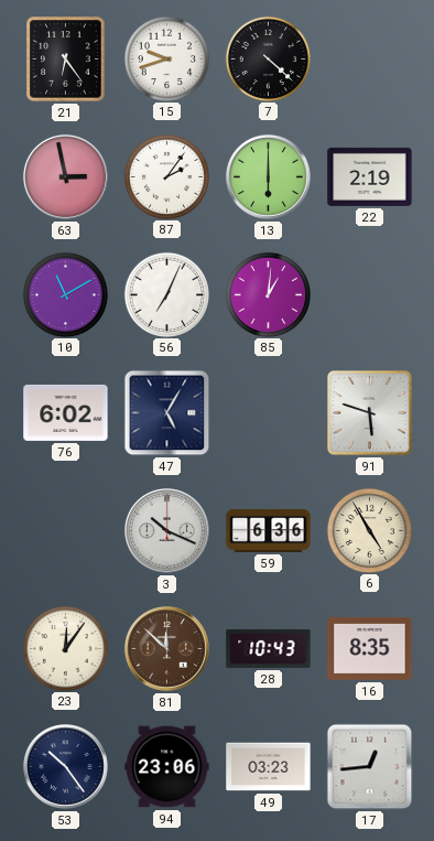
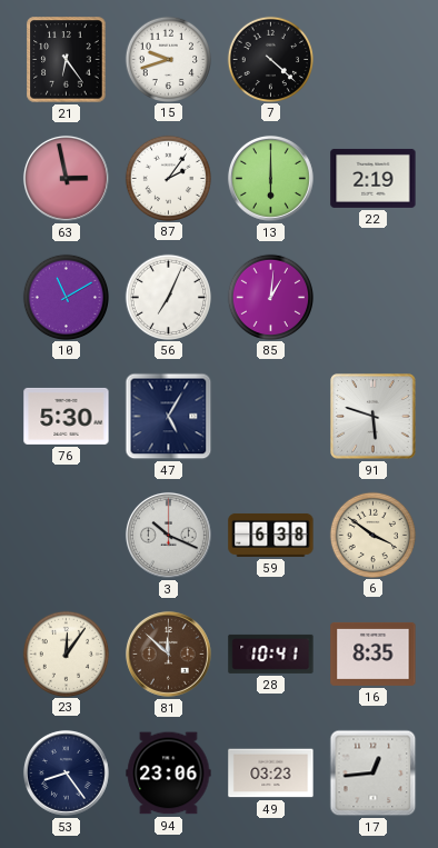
76: 6:02 -> 5:30
59: 6:36 -> 6:38
6: 4:55 -> 3:51
28: 10:43 -> 10:41
53: 10:24 -> 8:24
